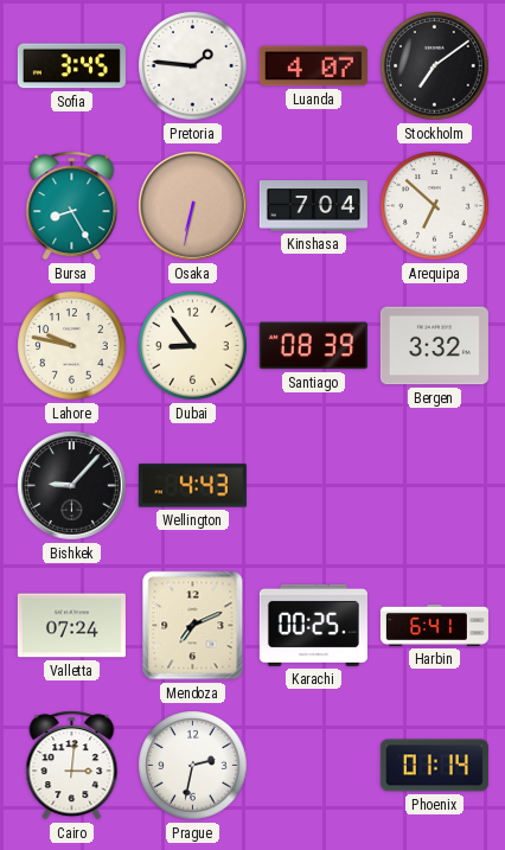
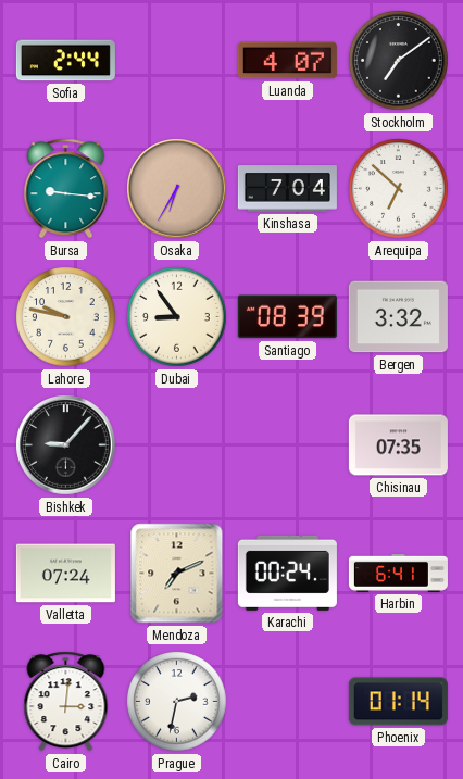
Sofia: 3:45 -> 2:44
Pretoria: 1:46 -> none
Bursa: 8:25 -> 9:16
Osaka: 6:32 -> 6:35
Wellington: 4:43 -> none
Chisinau: none -> 07:35
Karachi: 00:25 -> 00:24
